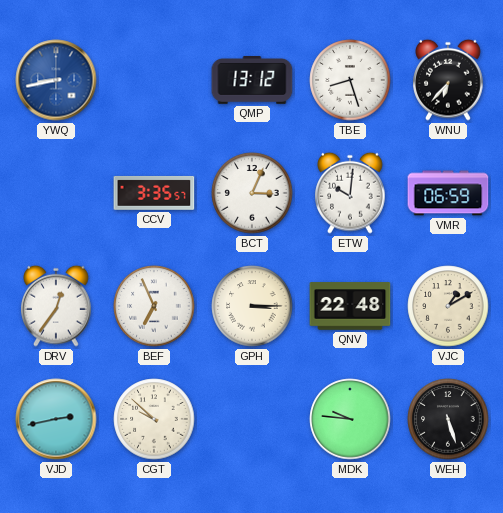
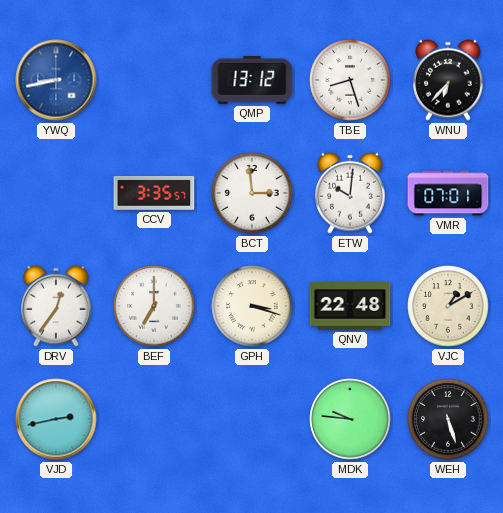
BCT: 3:04 -> 2:59
VMR: 06:59 -> 07:01
BEF: 6:56 -> 7:00
GPH: 3:15 -> 3:18
CGT: 9:52 -> none
